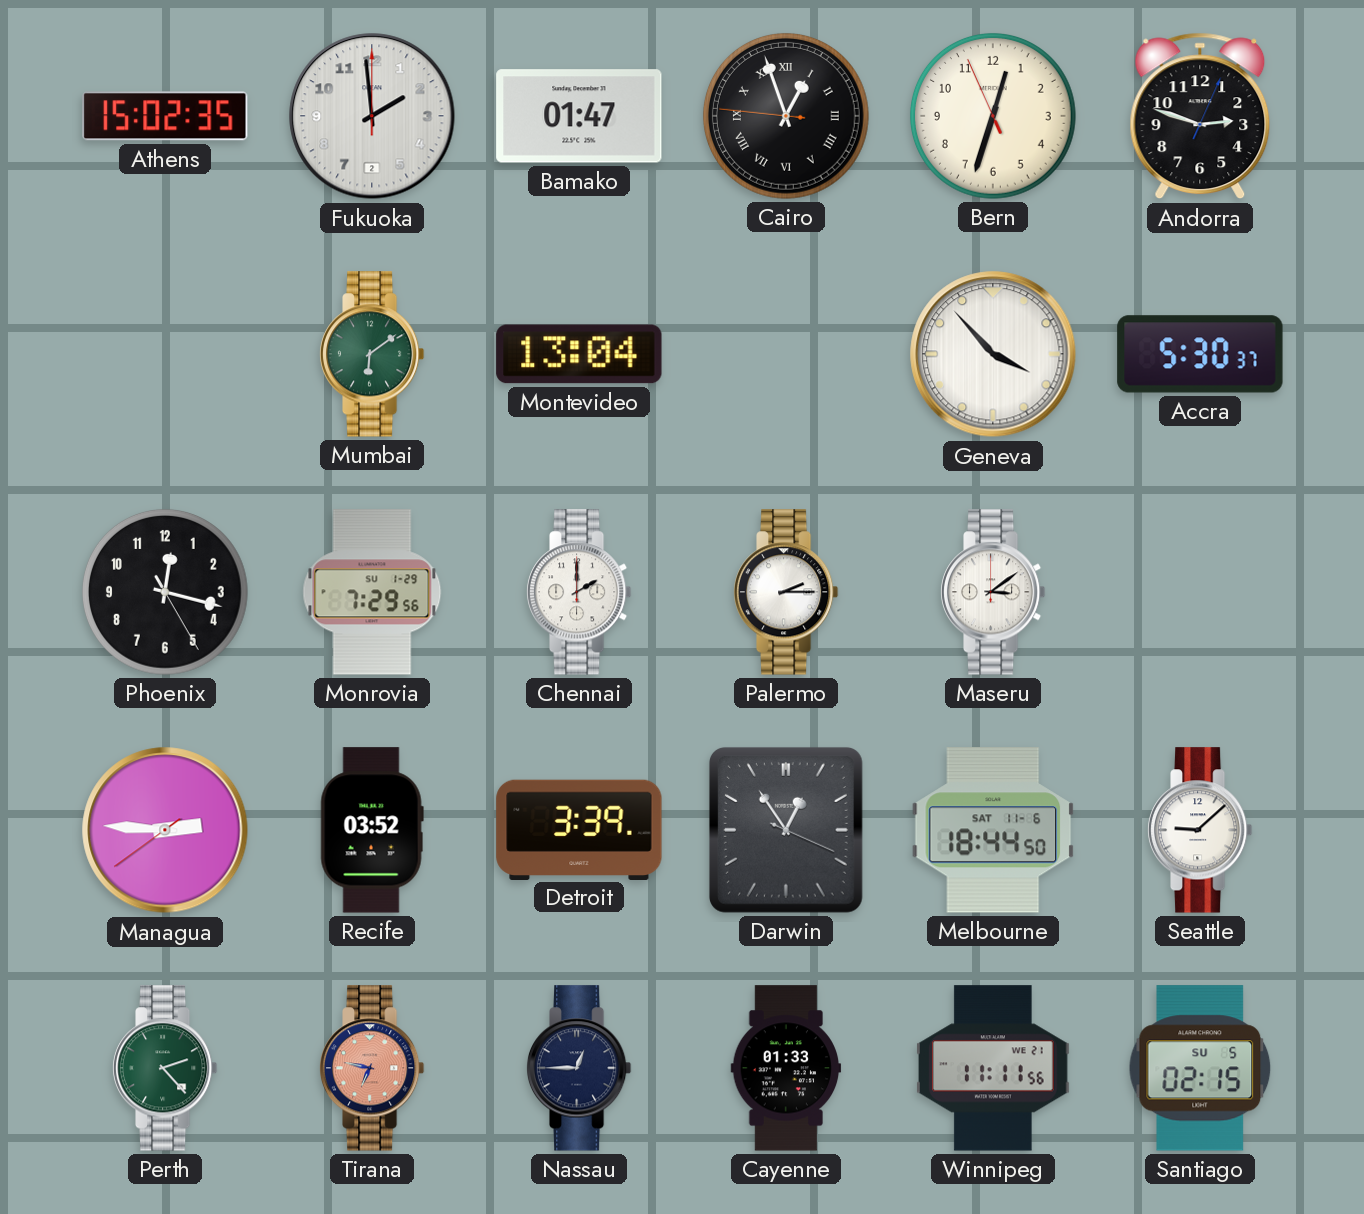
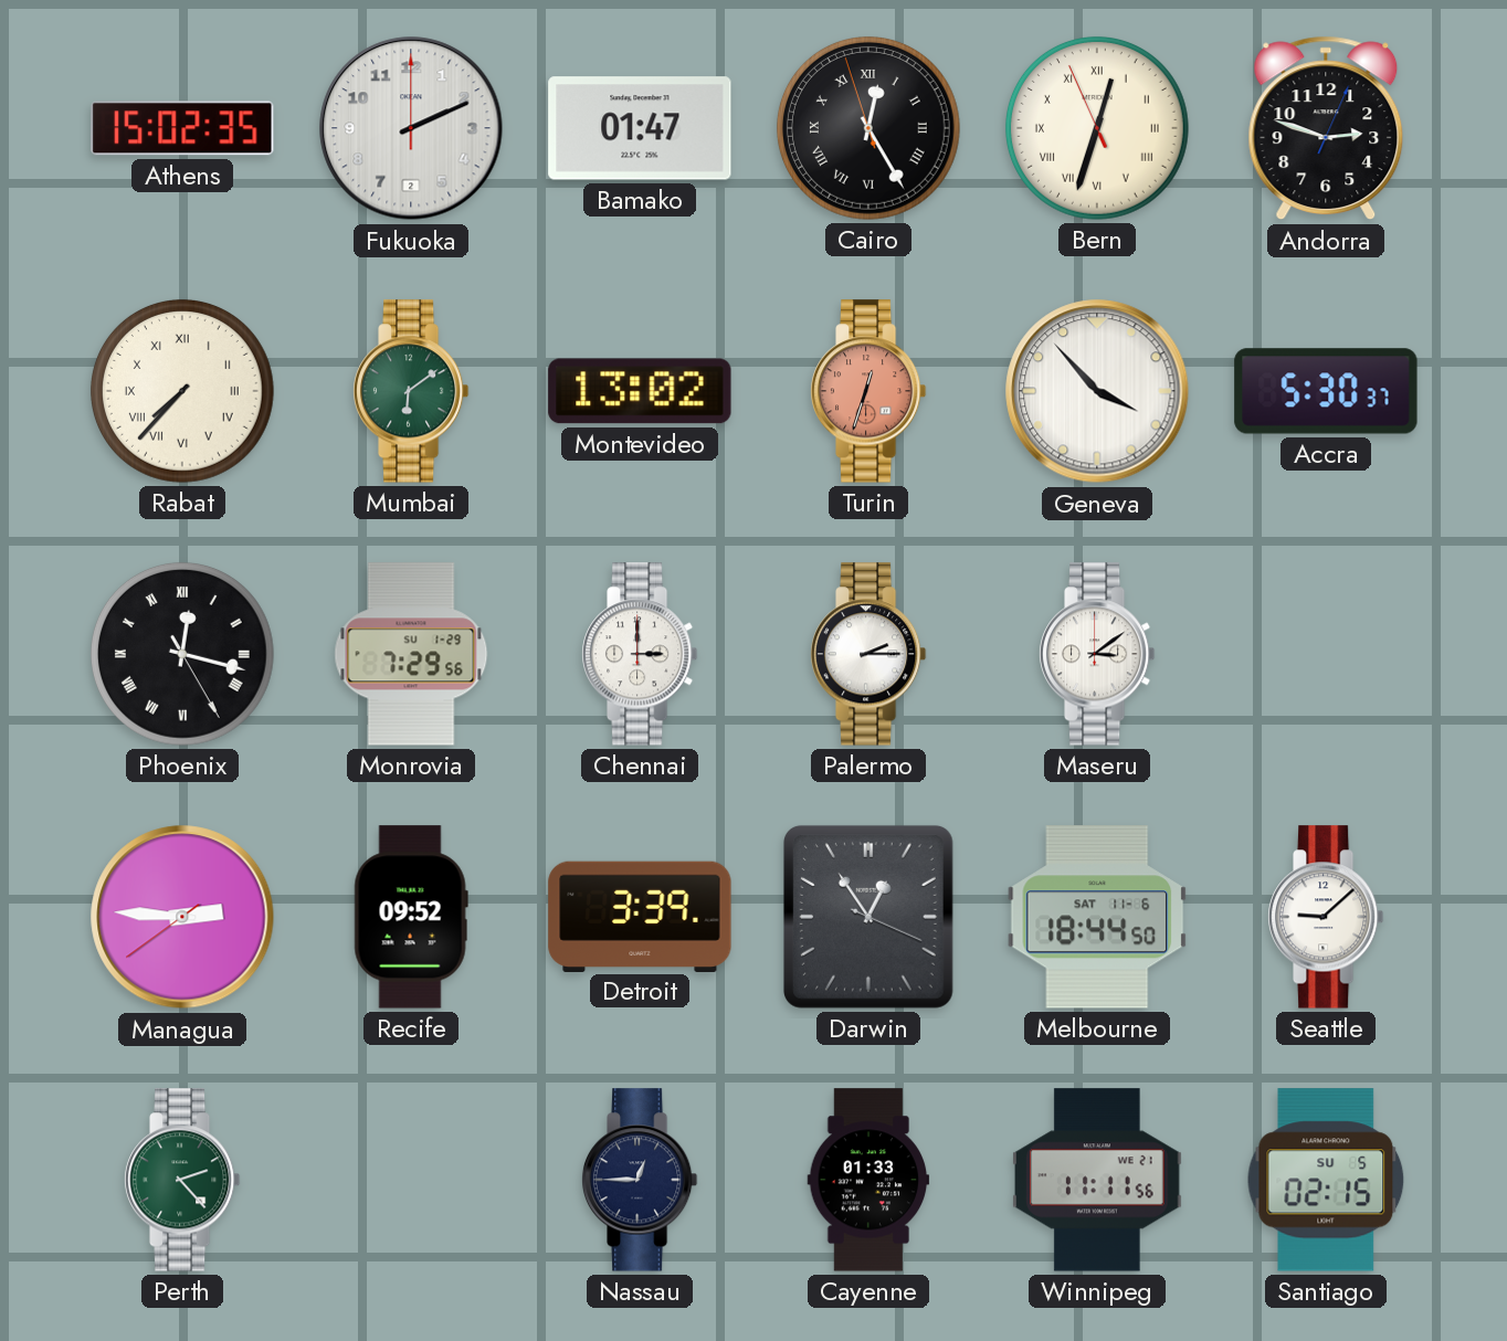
Fukuoka: 1:59 -> 2:11
Cairo: 12:56 -> 12:24
Bern numerals: Arabic -> Roman
Rabat: none -> 7:37
Montevideo: 13:04 -> 13:02
Turin: none -> 12:33
Phoenix numerals: Arabic -> Roman
Chennai: 2:00 -> 3:00
Recife: 03:52 -> 09:52
Tirana: 6:47 -> none
